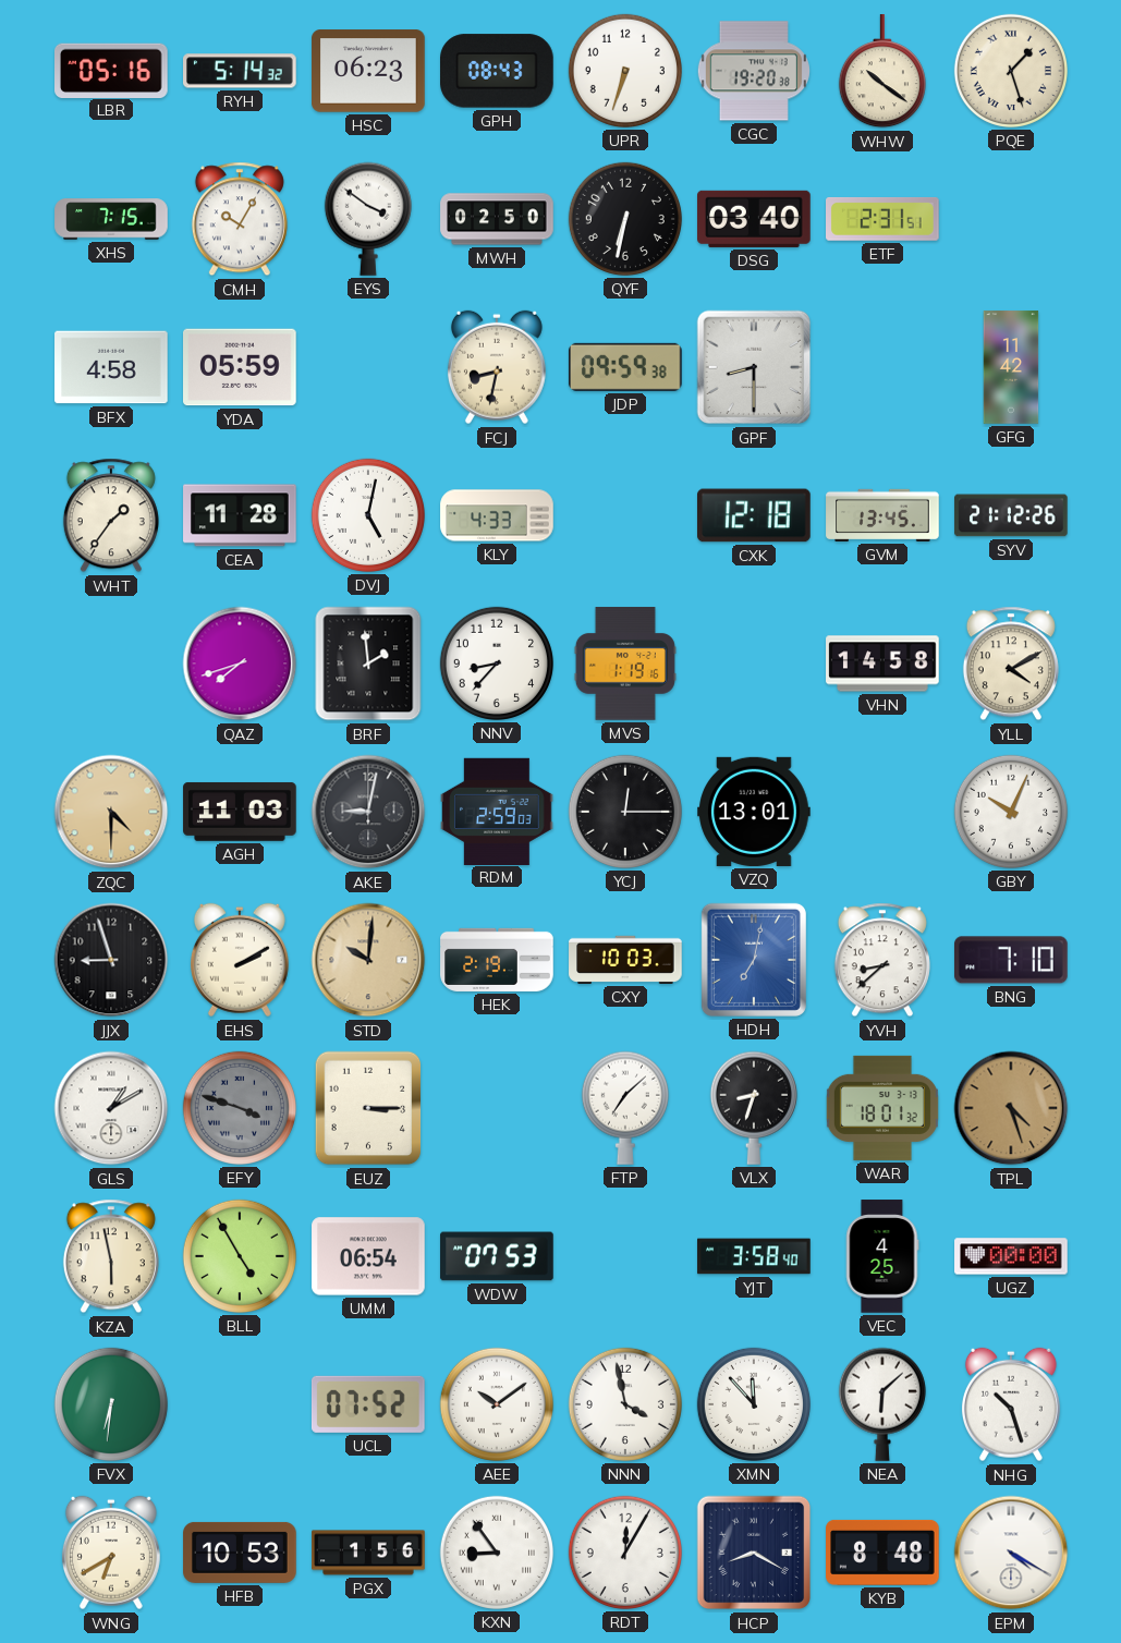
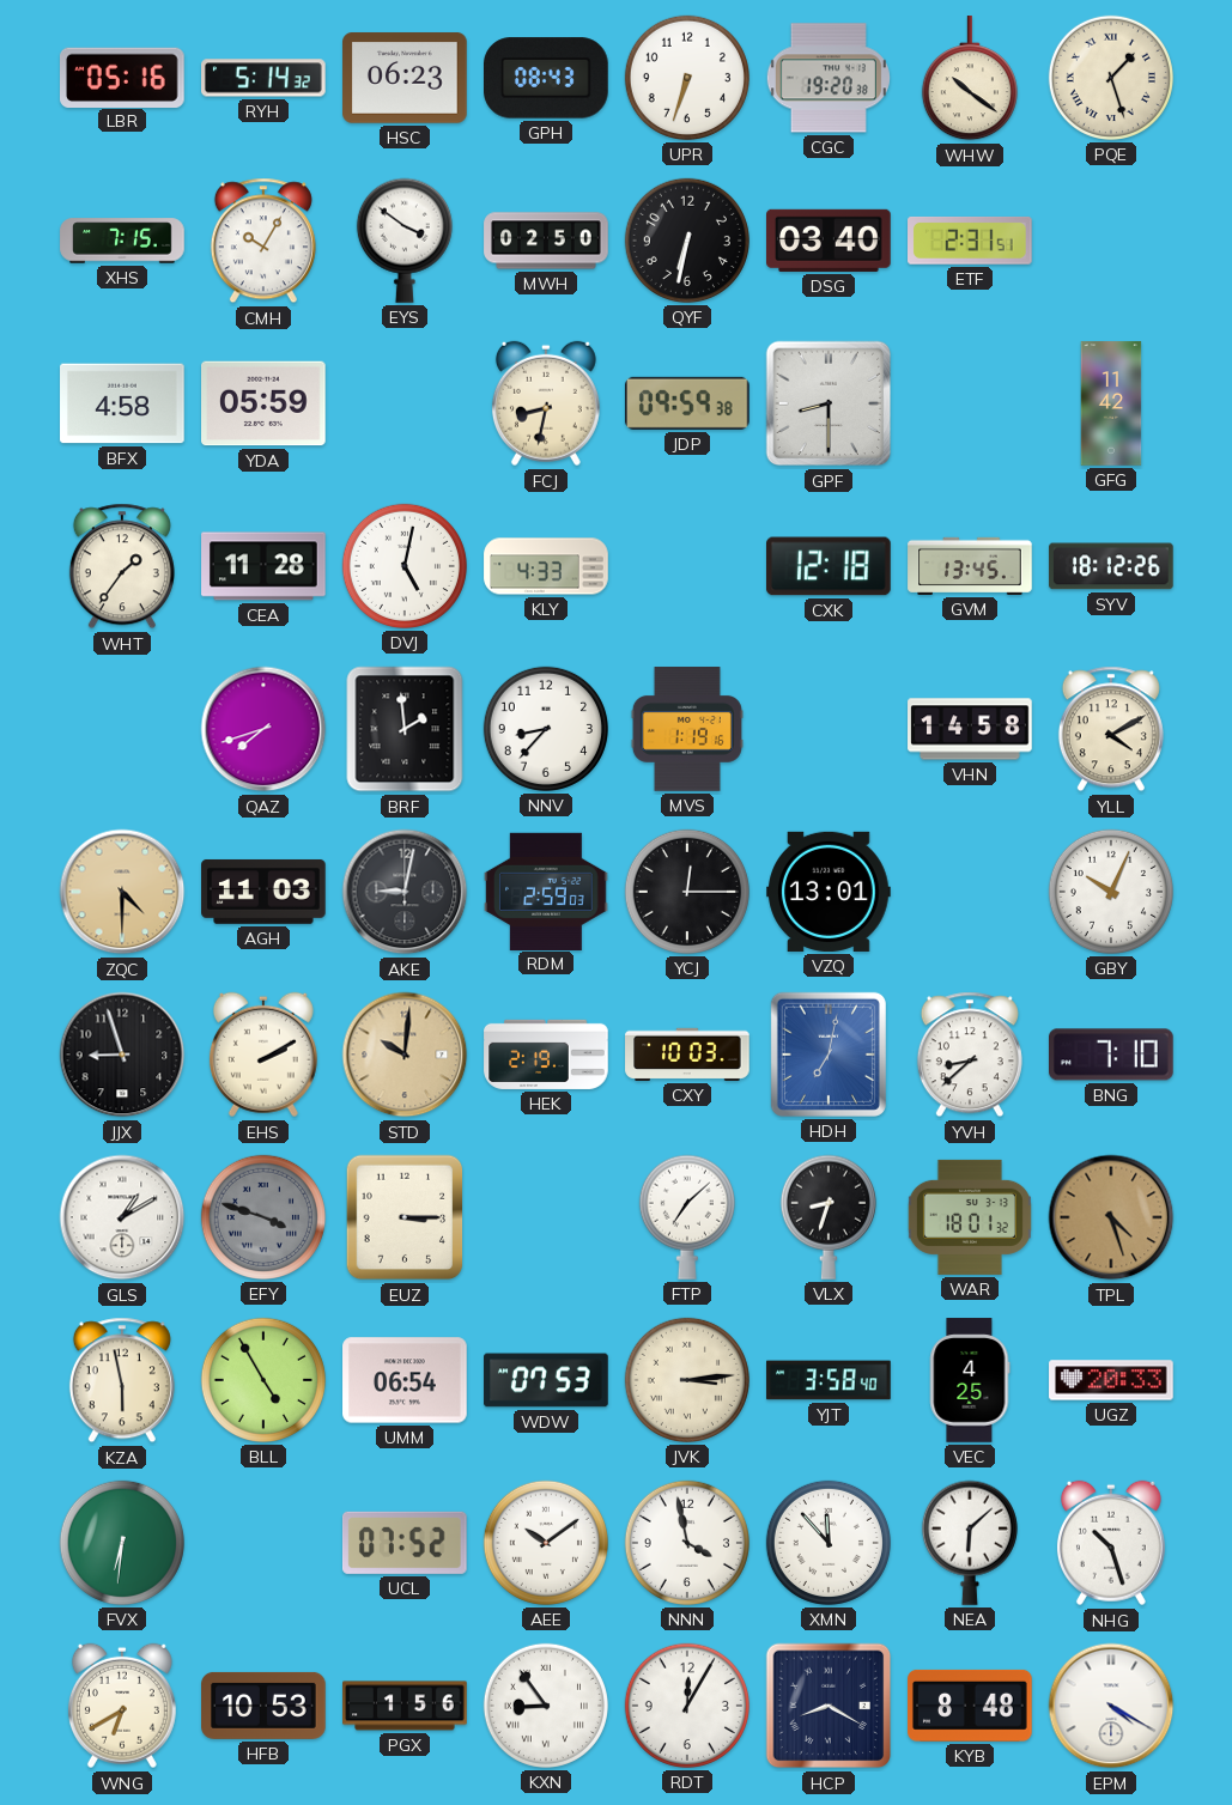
SYV: 21:12 -> 18:12
JVK: none -> 3:14
UGZ: 00:00 -> 20:33
